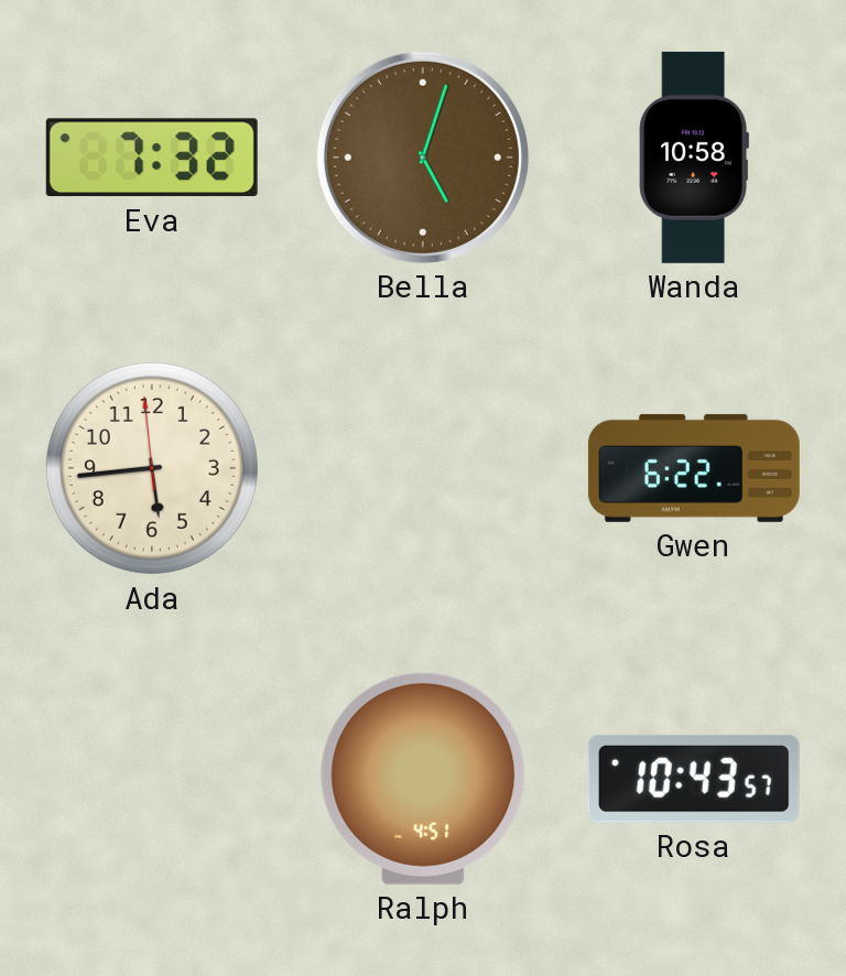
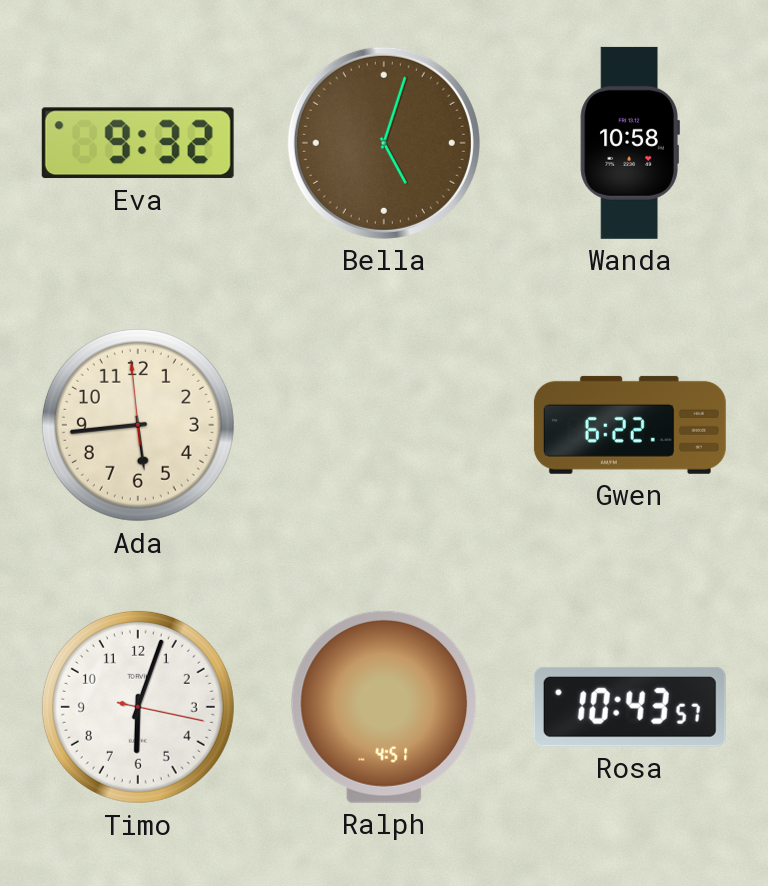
Eva: 7:32 -> 9:32
Timo: none -> 6:03
